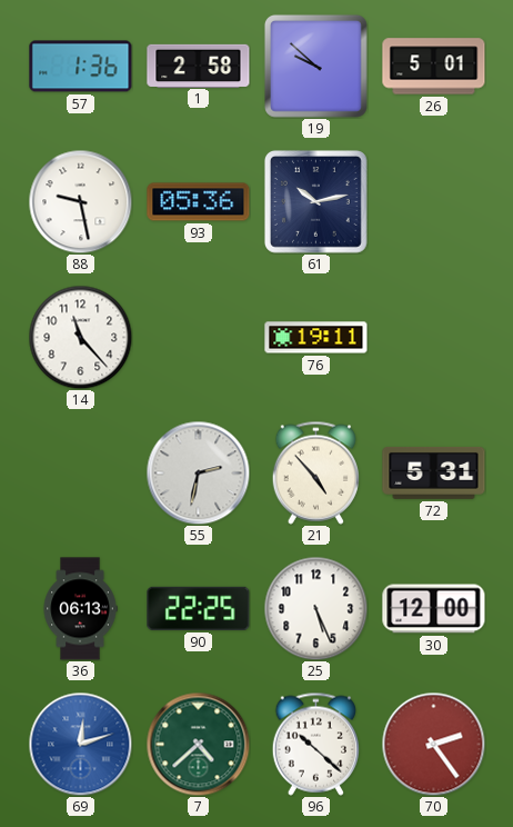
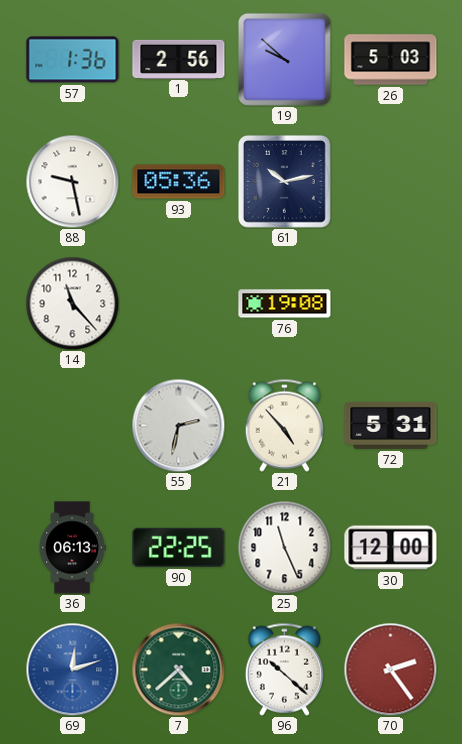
1: 2:58 -> 2:56
26: 5:01 -> 5:03
76: 19:11 -> 19:08
25: 5:26 -> 11:26
